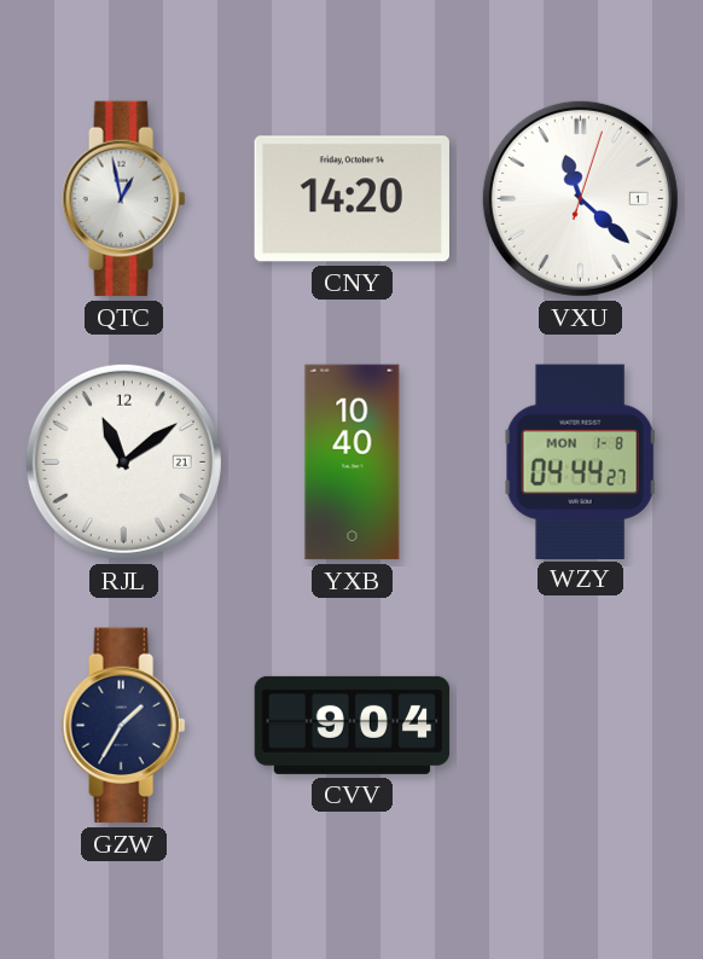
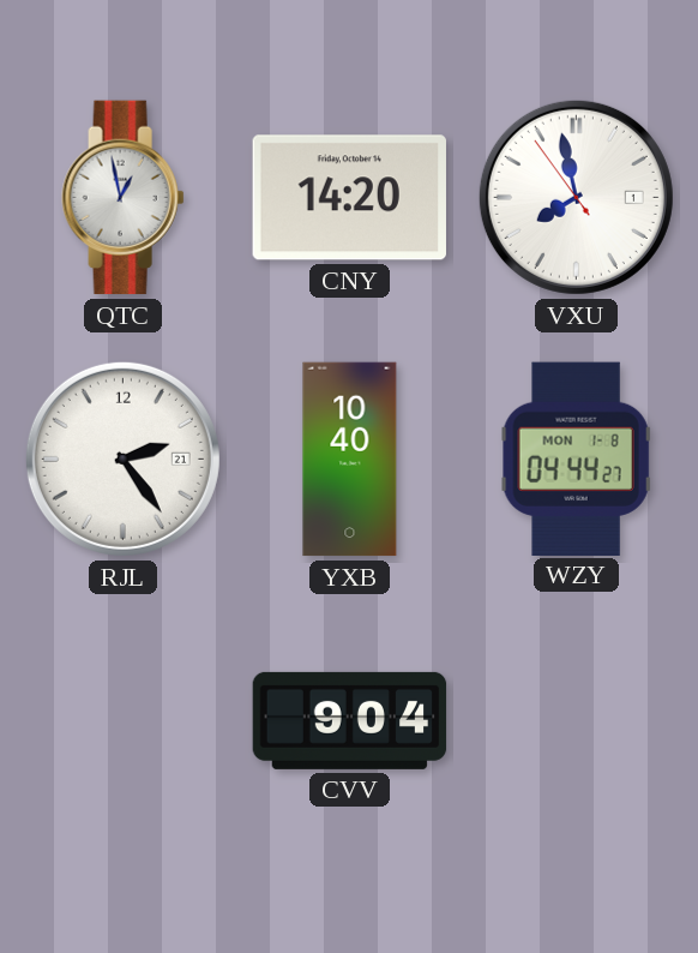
VXU: 11:22 -> 7:57
RJL: 11:09 -> 2:24
GZW: 1:35 -> none
